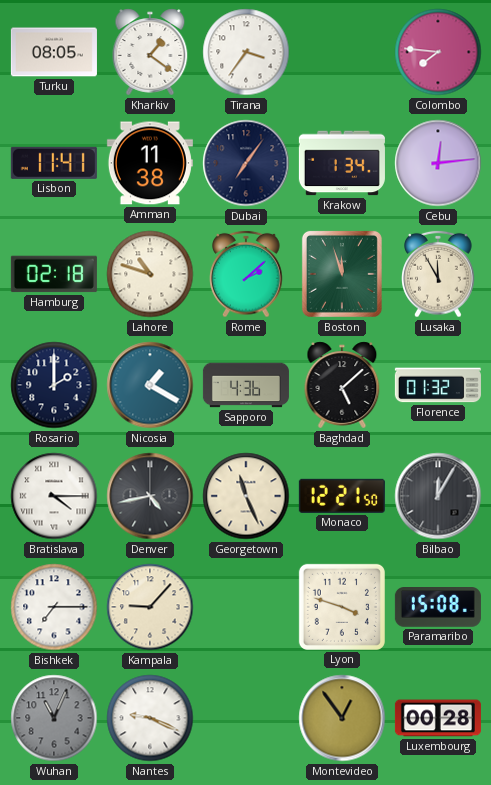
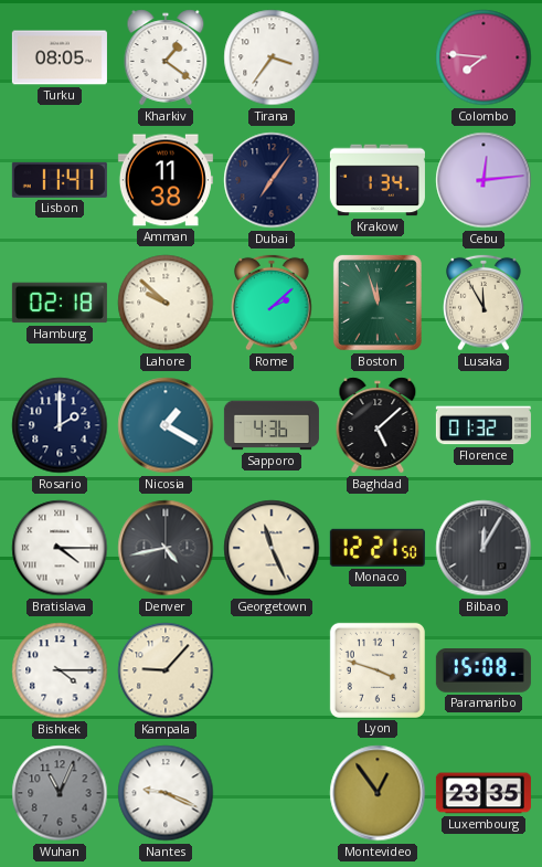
Lahore: 10:48 -> 9:52
Bishkek: 7:15 -> 4:15
Luxembourg: 00:28 -> 23:35
